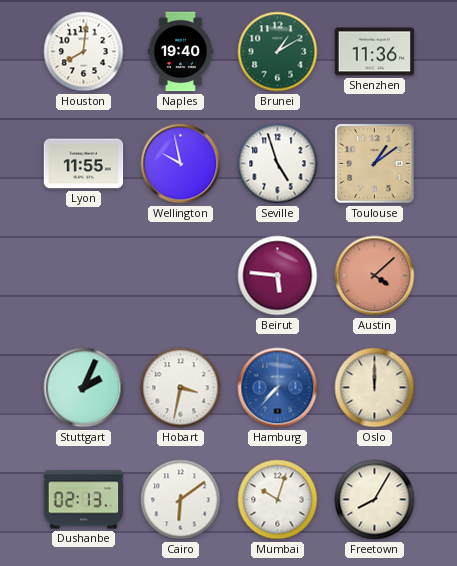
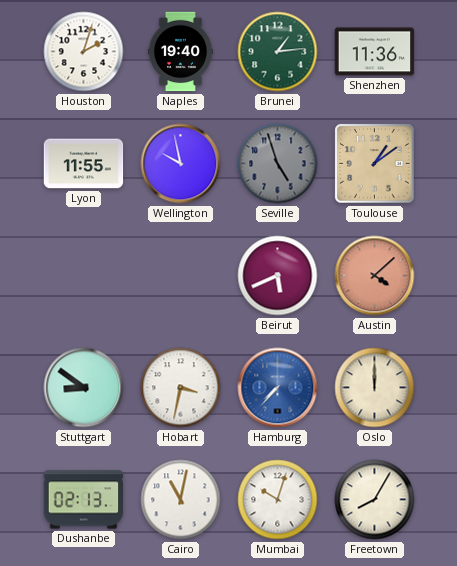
Houston: 8:01 -> 2:03
Brunei: 1:10 -> 1:14
Seville dial: white -> grey
Beirut: 5:46 -> 5:41
Stuttgart: 2:04 -> 8:51
Cairo: 6:09 -> 11:02
